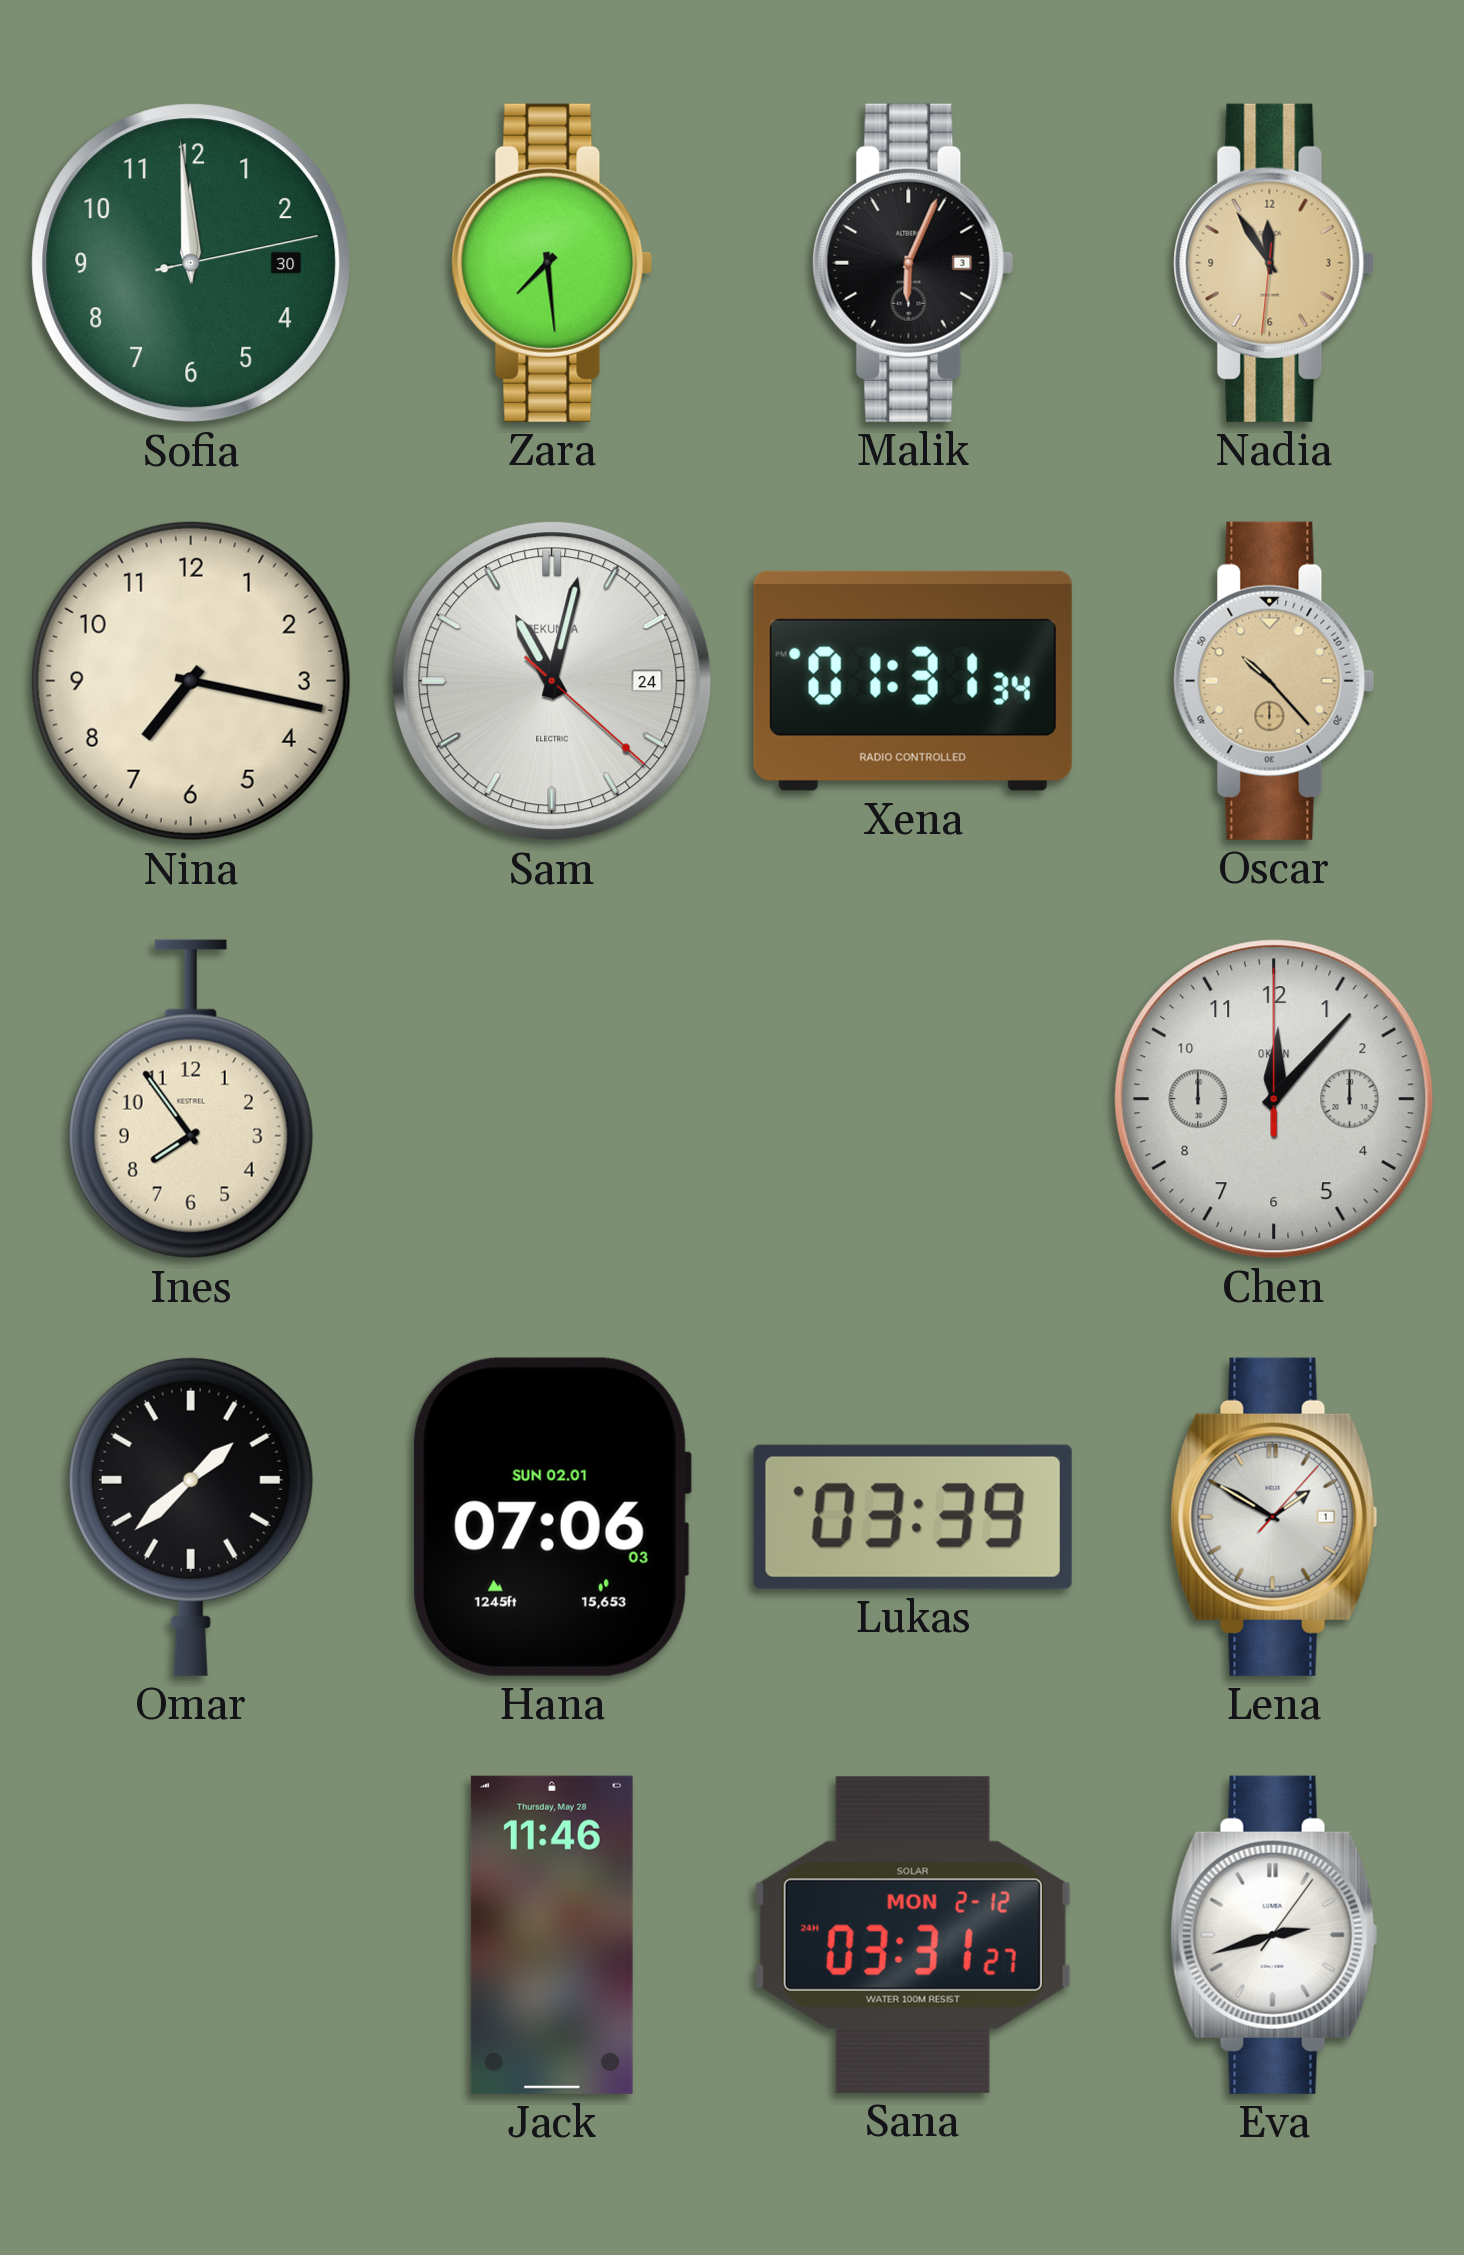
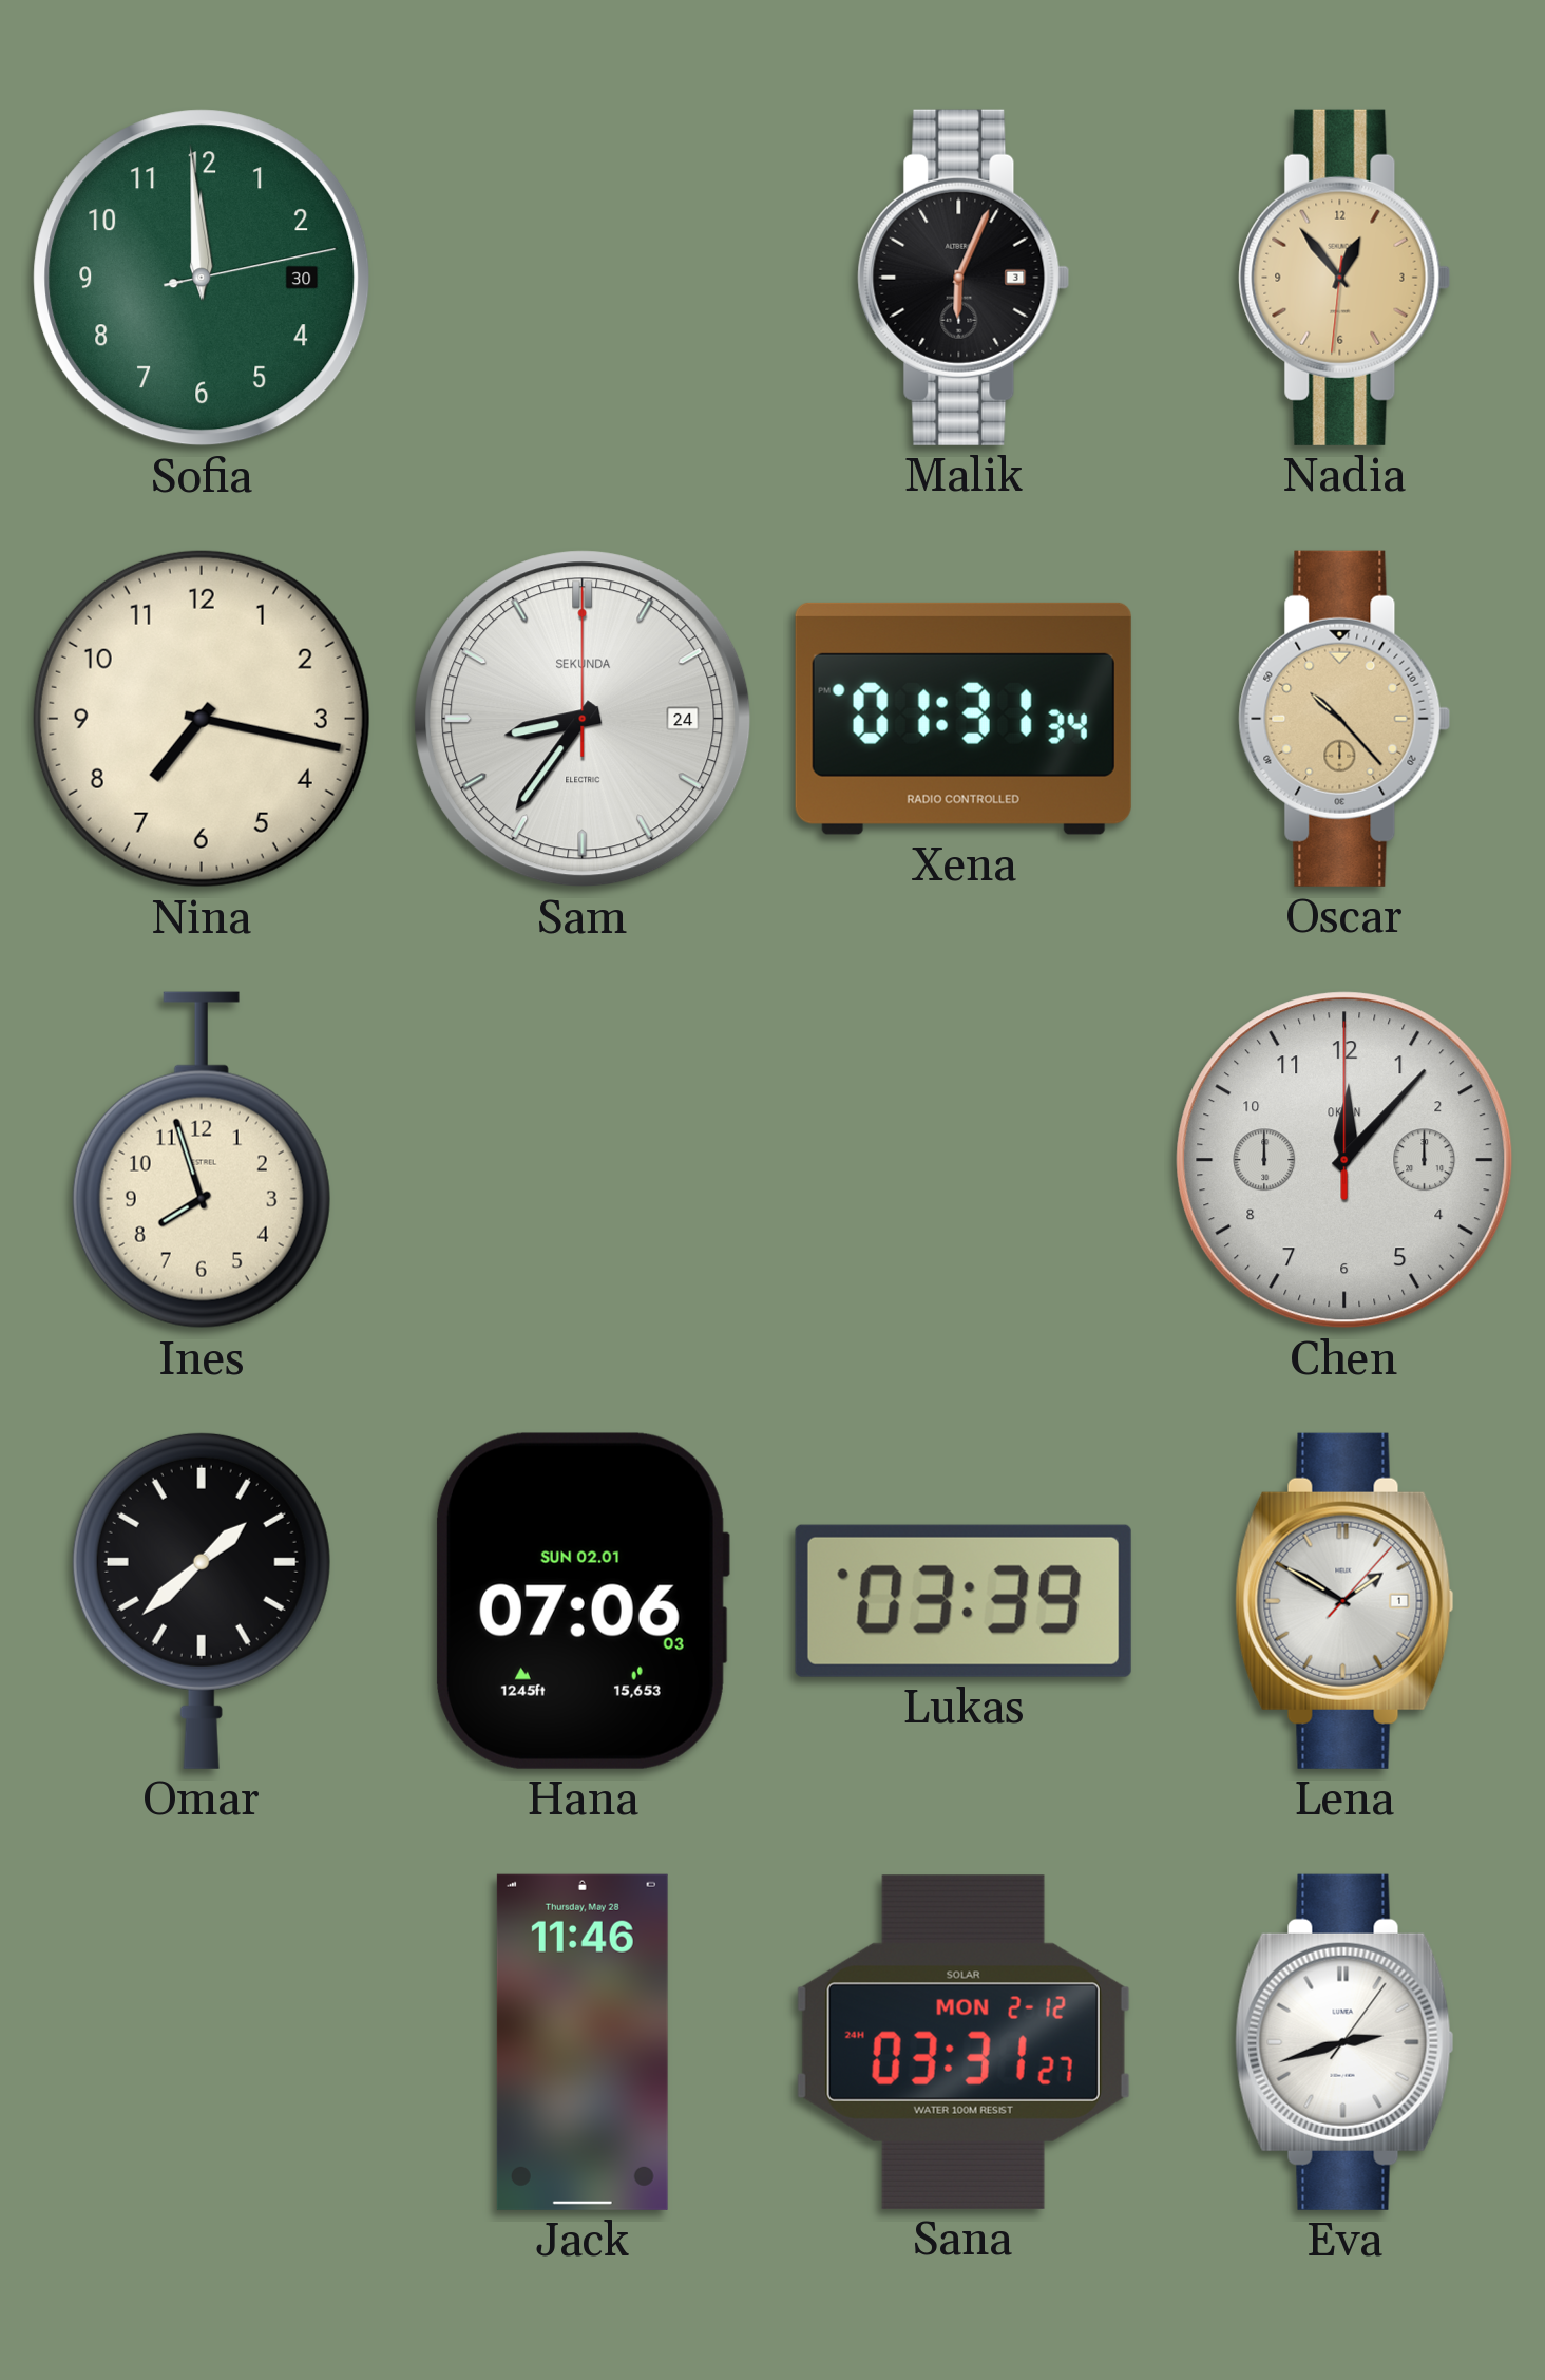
Zara: 7:29 -> none
Nadia: 11:54 -> 12:53
Sam: 11:02 -> 8:36
Ines: 7:54 -> 7:57
